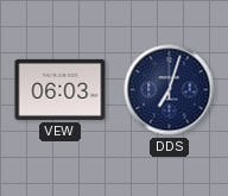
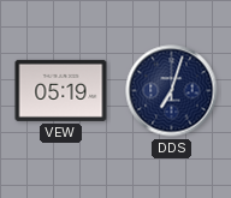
VEW: 06:03 -> 05:19
